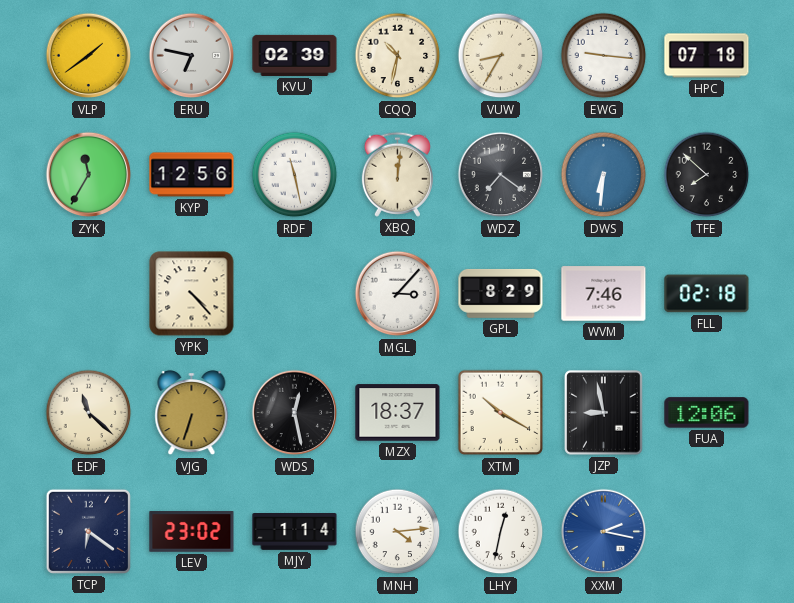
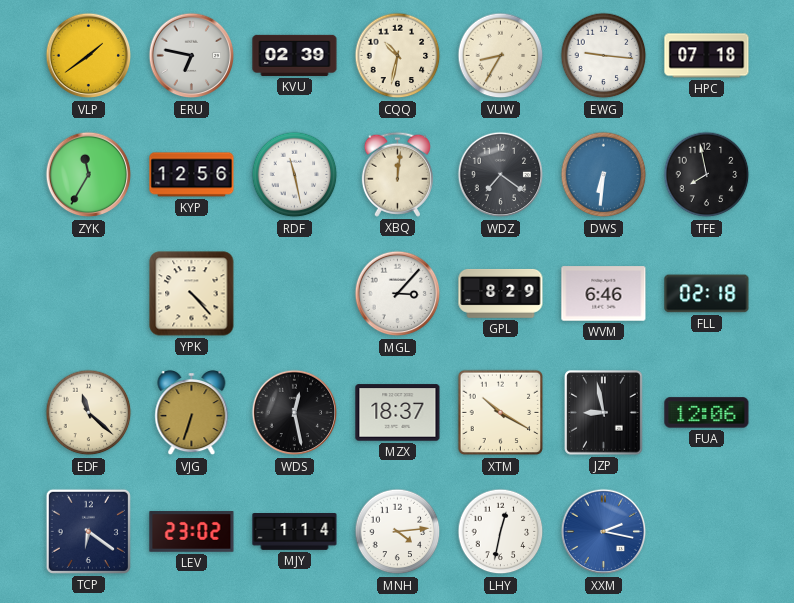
TFE: 7:52 -> 7:58
WVM: 7:46 -> 6:46
